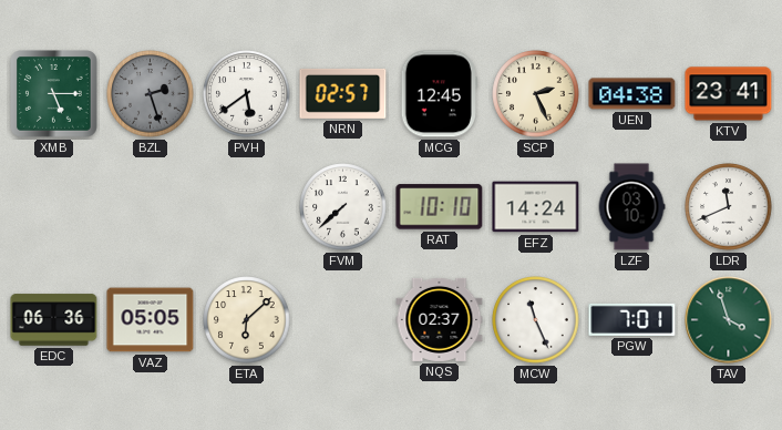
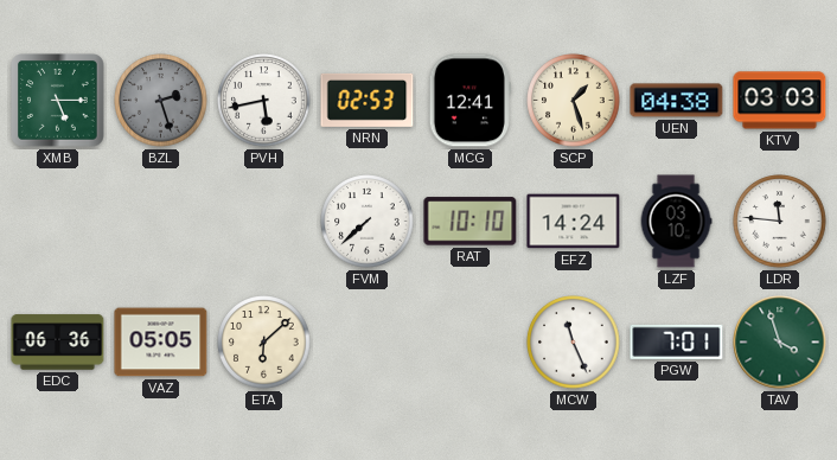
PVH: 5:39 -> 5:43
NRN: 02:57 -> 02:53
MCG: 12:45 -> 12:41
SCP: 2:26 -> 1:27
KTV: 23:41 -> 03:03
LDR: 11:41 -> 11:46
NQS: 02:37 -> none
